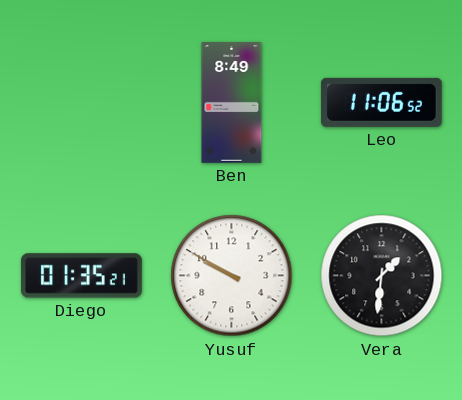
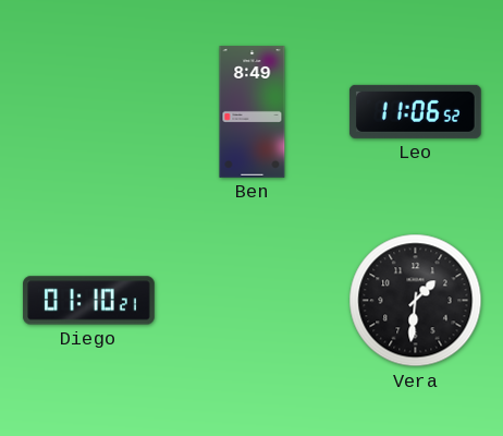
Diego: 01:35 -> 01:10
Yusuf: 9:50 -> none
